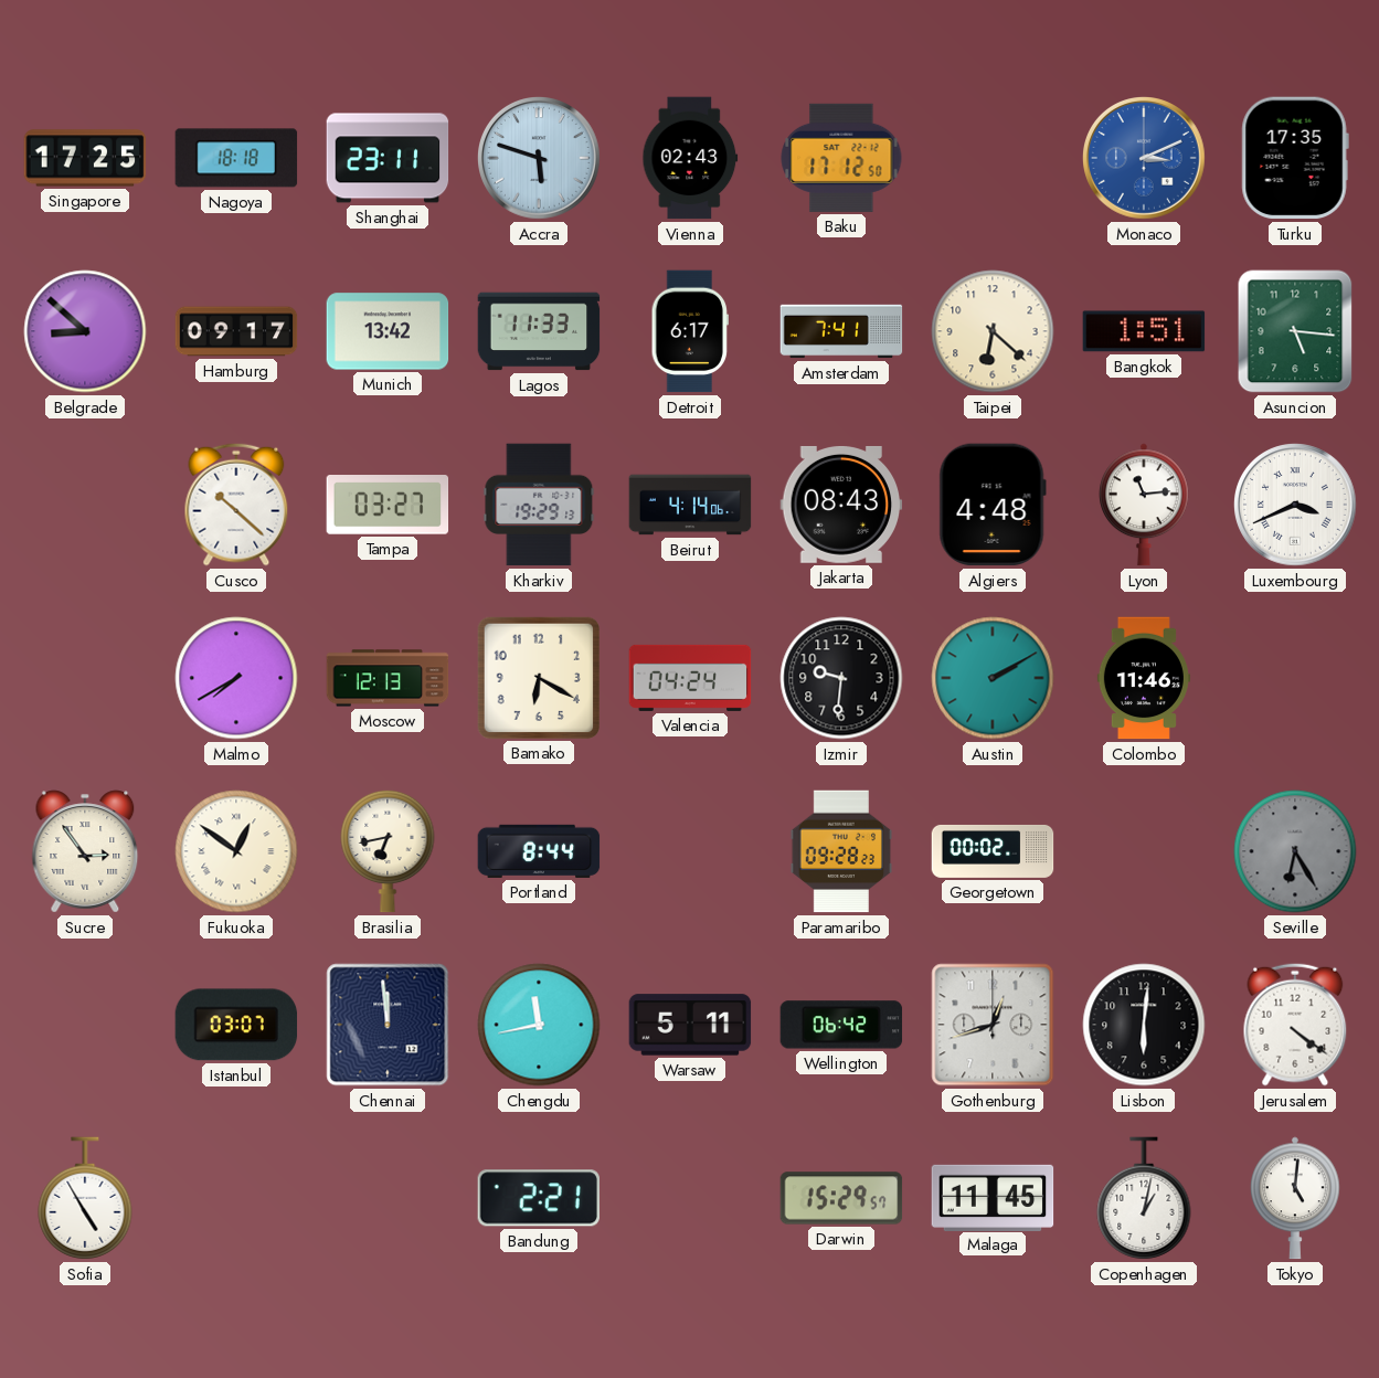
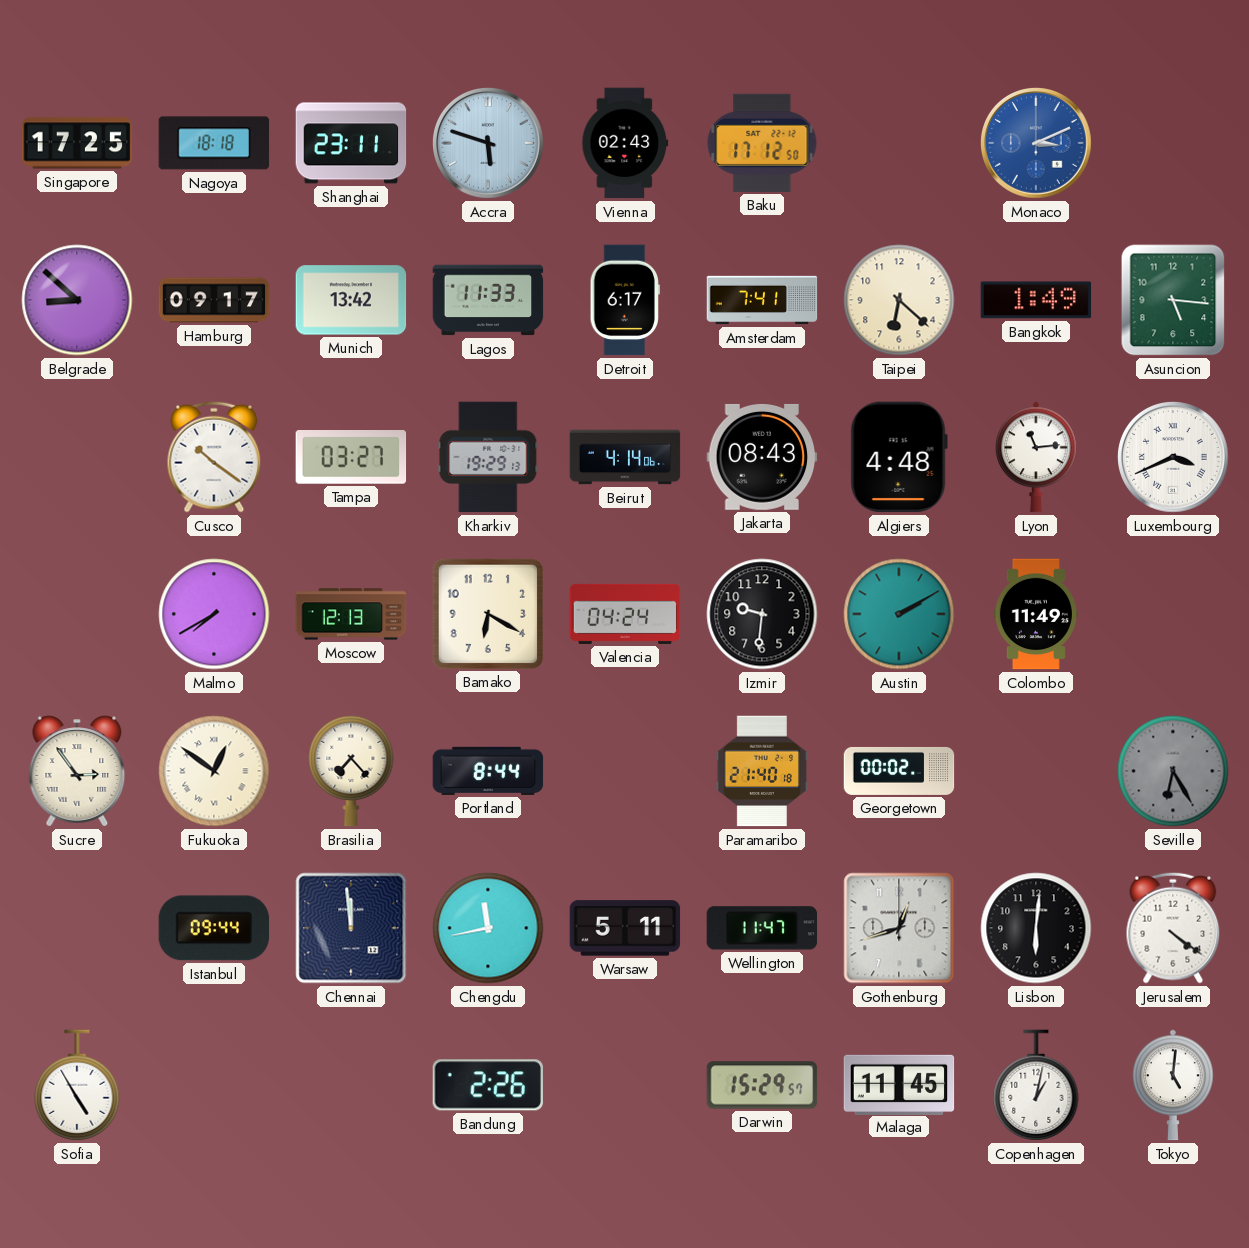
Turku: 17:35 -> none
Bangkok: 1:51 -> 1:49
Cusco: 10:22 -> 10:21
Colombo: 11:46 -> 11:49
Brasilia: 6:43 -> 7:23
Paramaribo: 09:28 -> 21:40
Istanbul: 03:07 -> 09:44
Wellington: 06:42 -> 11:47
Bandung: 2:21 -> 2:26
